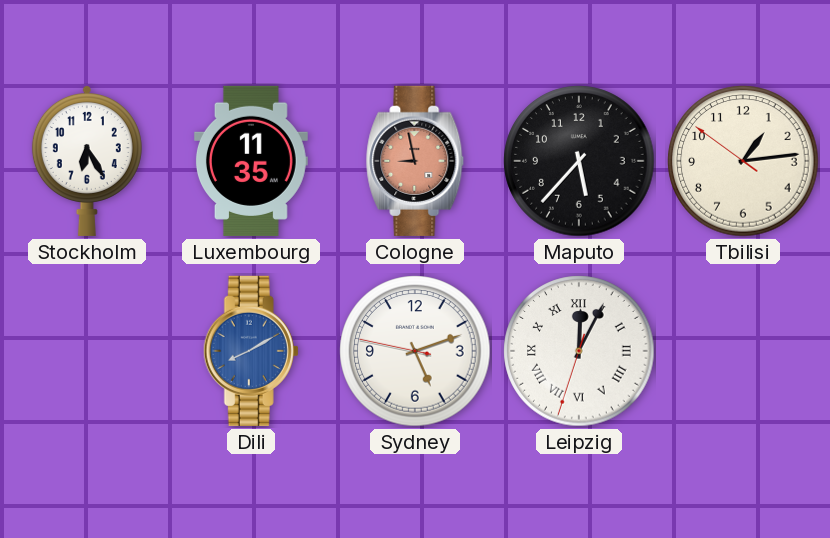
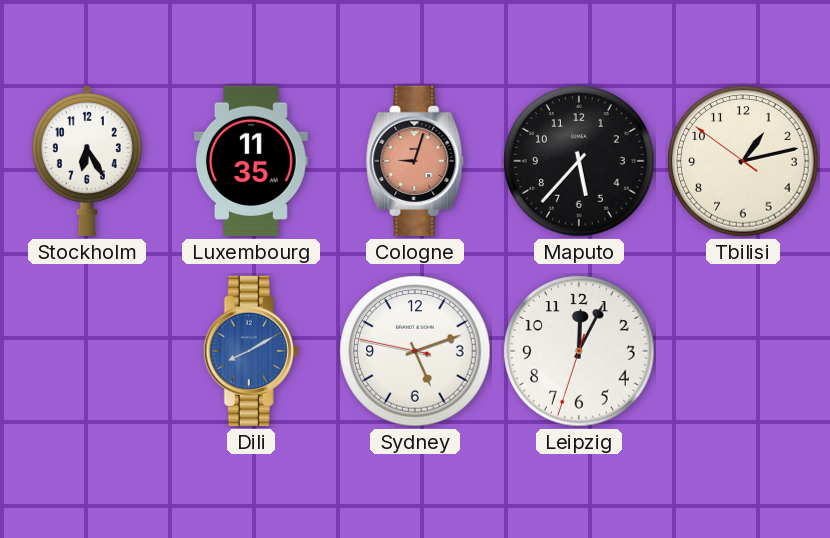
Cologne: 8:58 -> 9:03
Tbilisi: 1:13 -> 1:12
Leipzig numerals: Roman -> Arabic
